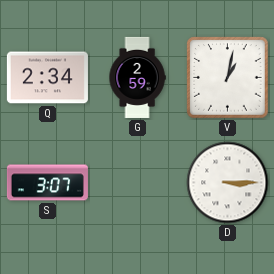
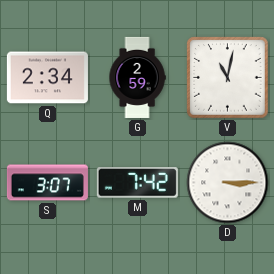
V: 1:02 -> 11:02
M: none -> 7:42
